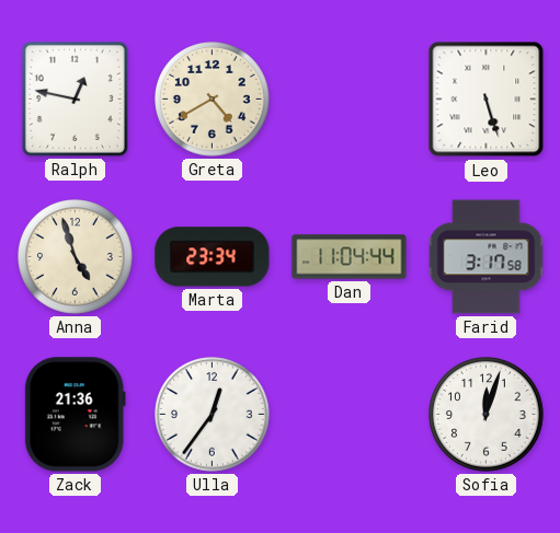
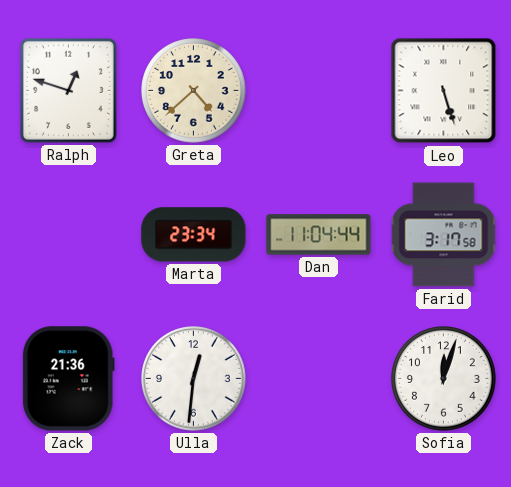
Ralph: 12:47 -> 12:48
Greta: 4:40 -> 4:38
Anna: 4:57 -> none
Ulla: 12:36 -> 12:31
